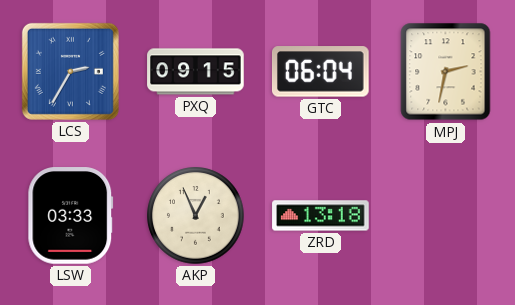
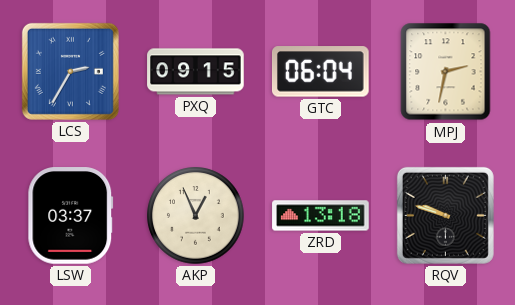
LSW: 03:33 -> 03:37
RQV: none -> 9:48
